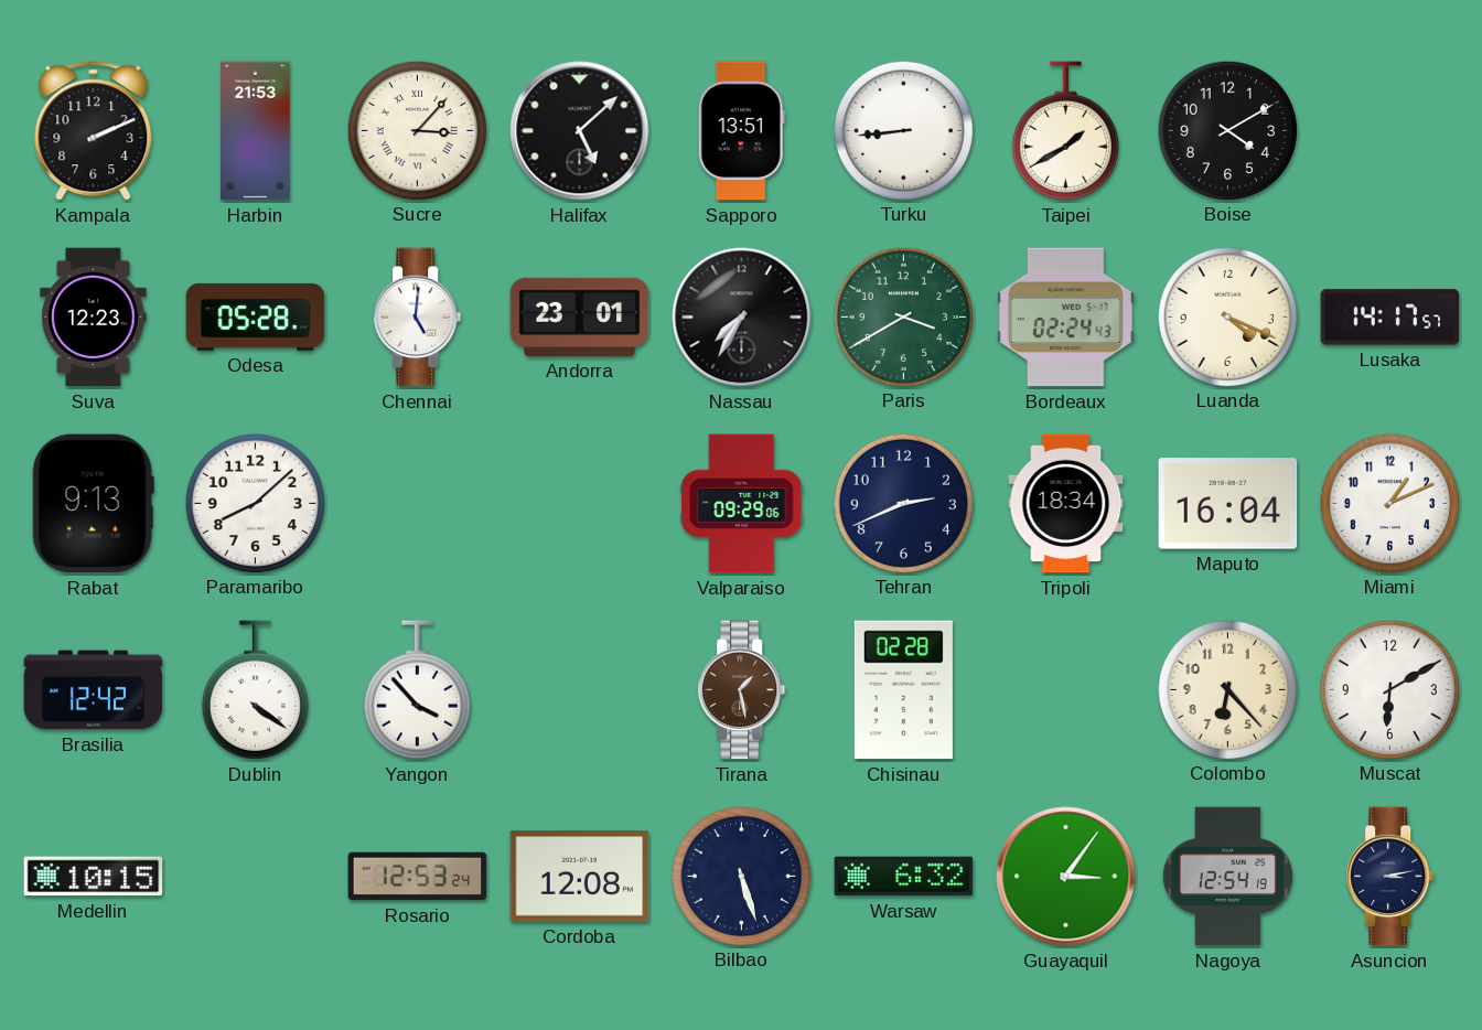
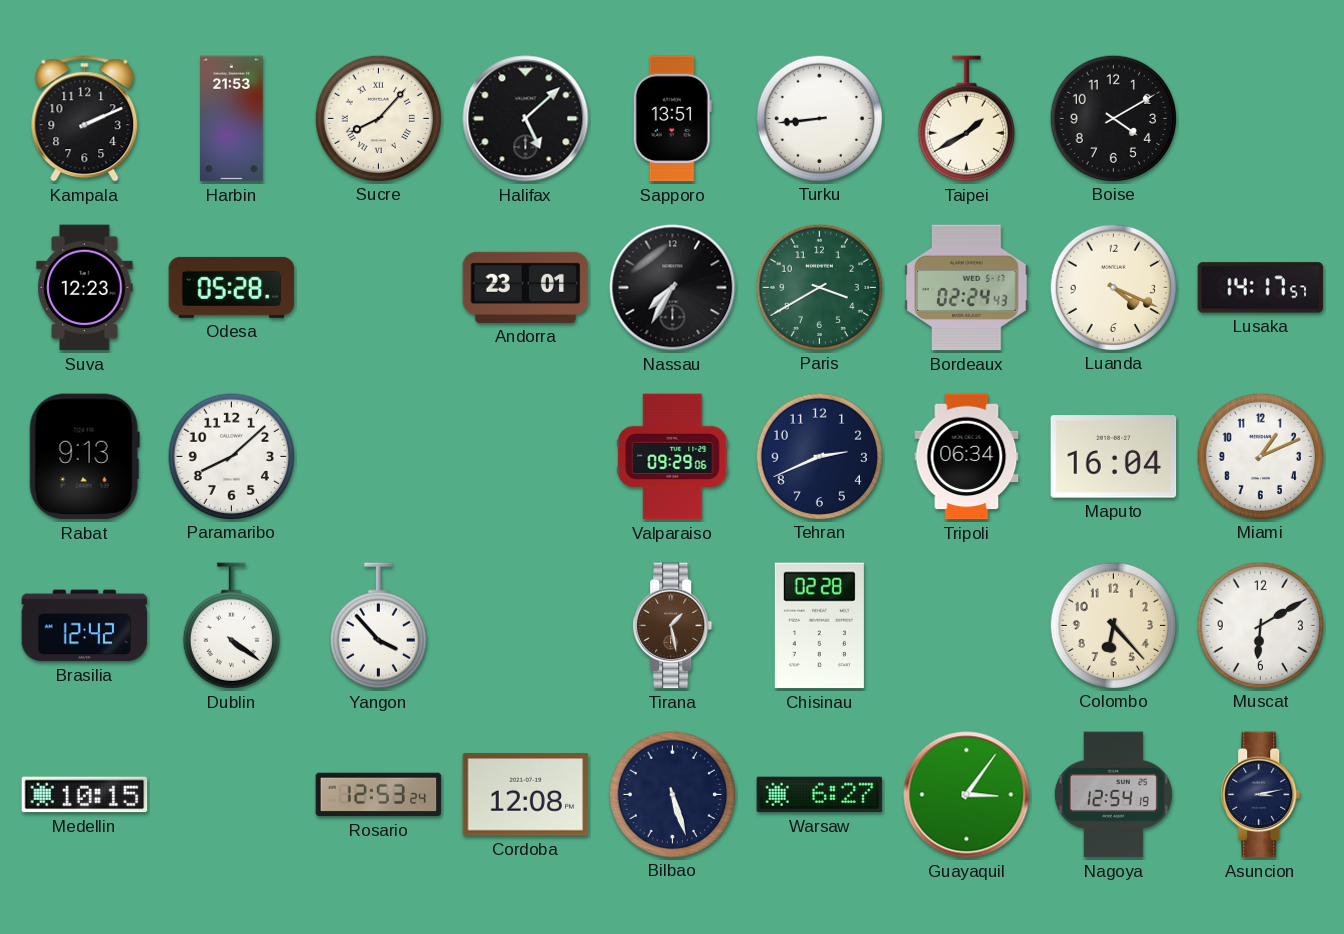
Sucre: 3:07 -> 8:07
Chennai: 5:01 -> none
Tripoli: 18:34 -> 06:34
Warsaw: 6:32 -> 6:27
